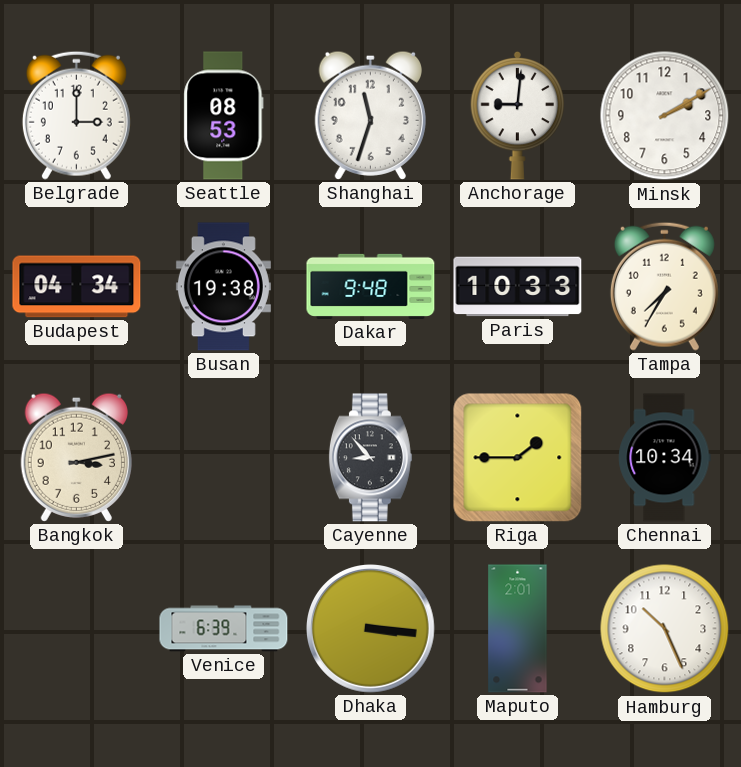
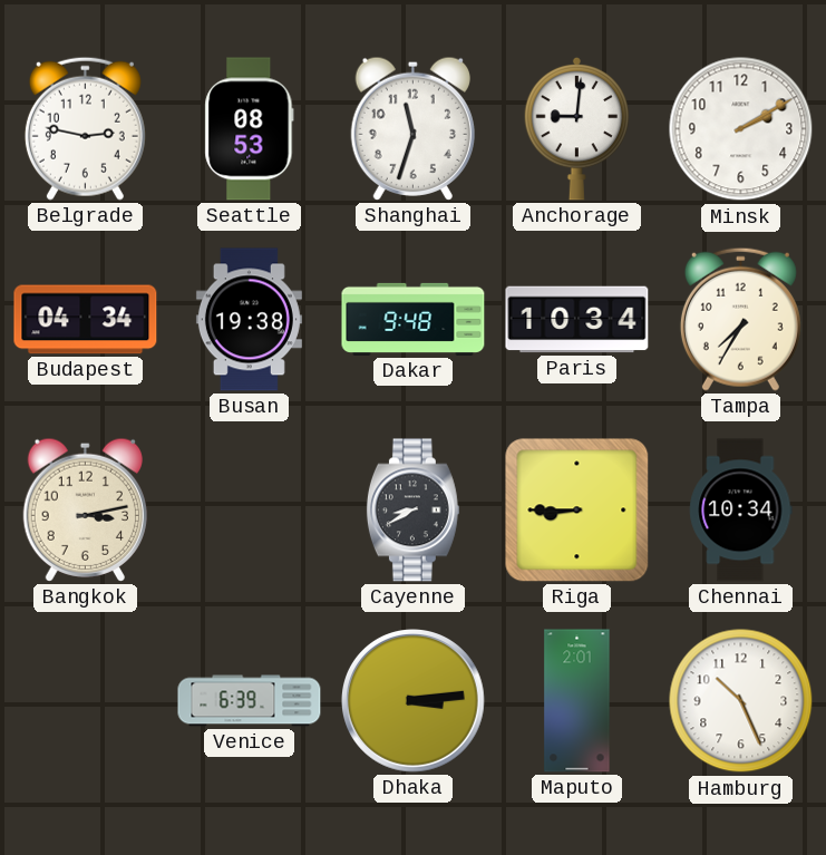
Belgrade: 3:00 -> 2:47
Paris: 10:33 -> 10:34
Cayenne: 8:53 -> 8:40
Riga: 1:45 -> 8:45
Dhaka: 3:16 -> 3:14
